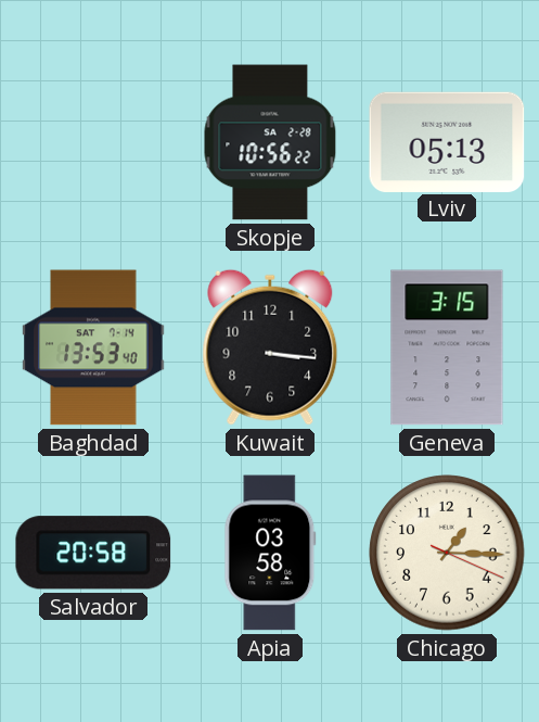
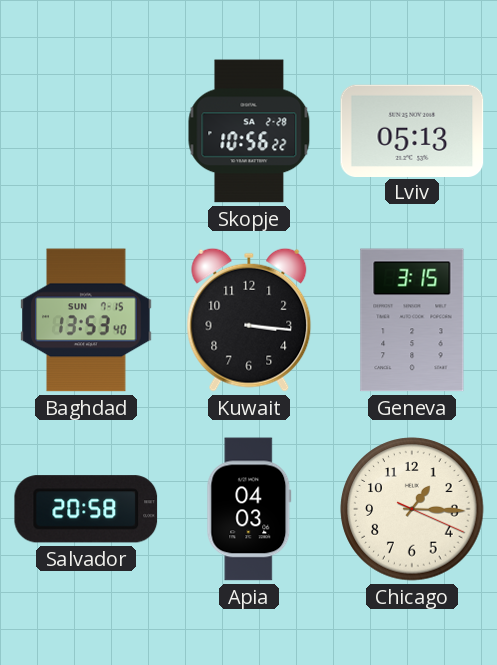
Baghdad date: SAT 7-14 -> SUN 7-15
Apia: 03:58 -> 04:03
